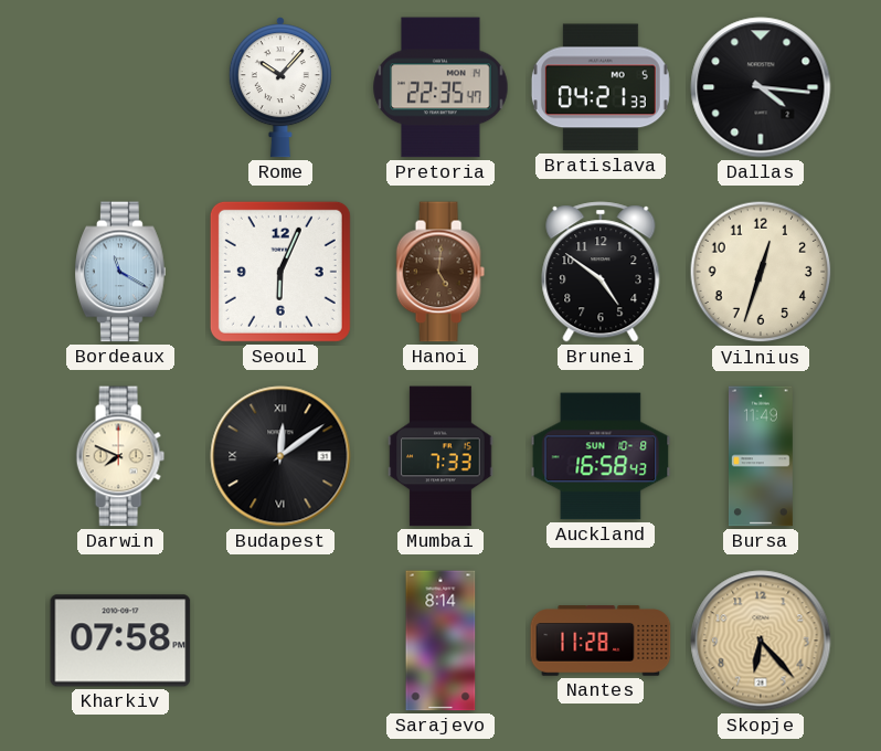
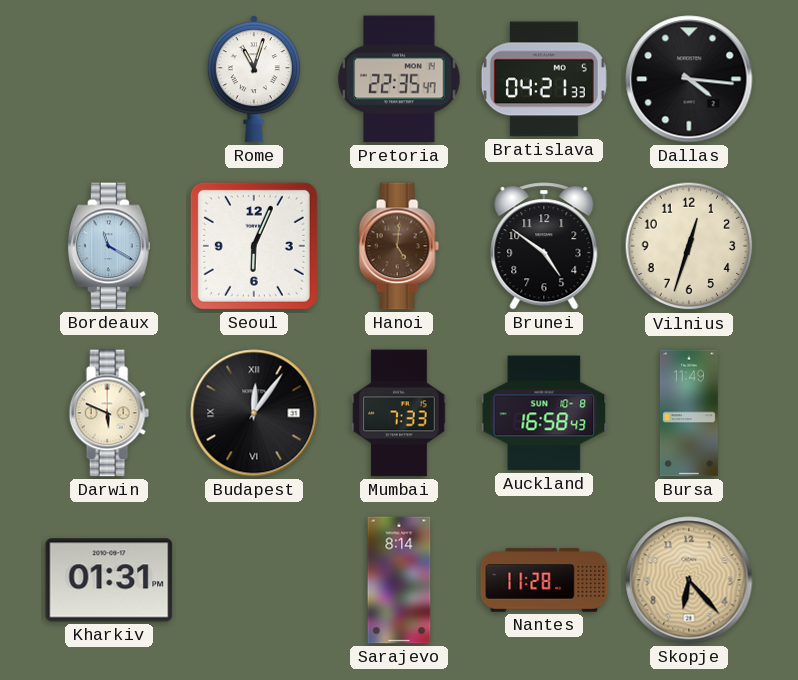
Rome: 10:07 -> 11:03
Darwin: 7:49 -> 5:49
Budapest: 12:09 -> 12:06
Kharkiv: 07:58 -> 01:31
